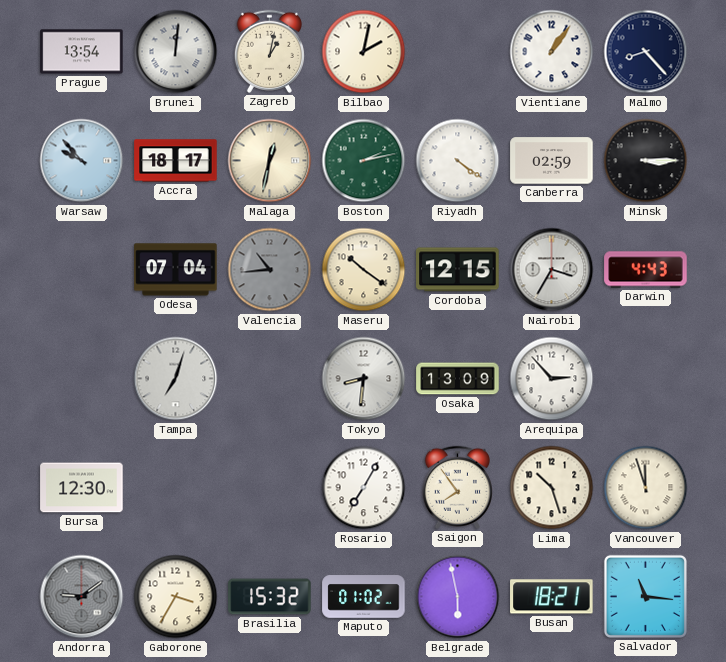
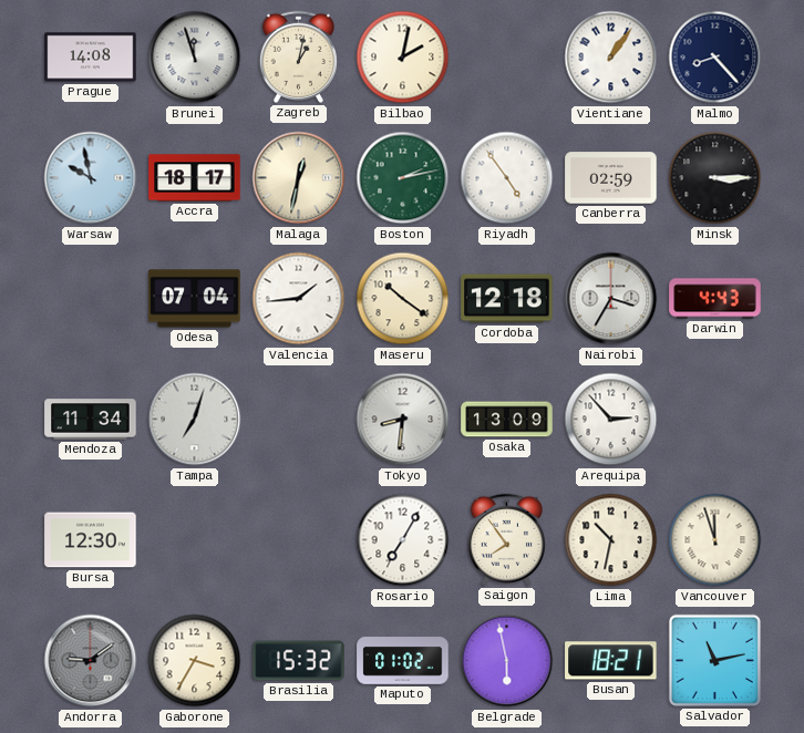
Prague: 13:54 -> 14:08
Brunei: 12:01 -> 11:57
Warsaw: 9:53 -> 9:58
Riyadh: 4:21 -> 4:54
Valencia: 10:44 -> 1:44
Valencia dial: grey -> white
Cordoba: 12:15 -> 12:18
Mendoza: none -> 11:34
Lima: 10:27 -> 10:32
Salvador: 11:16 -> 11:13
